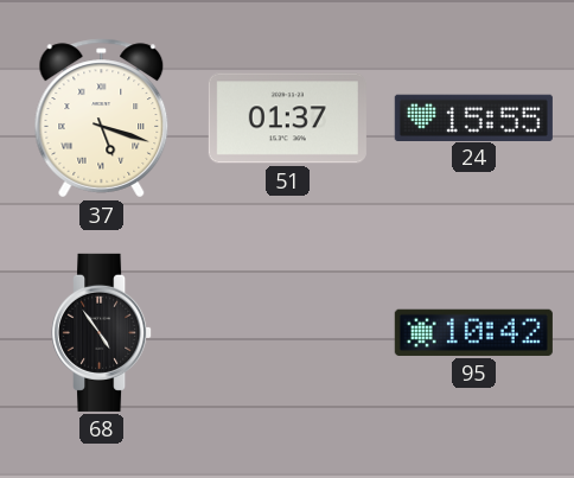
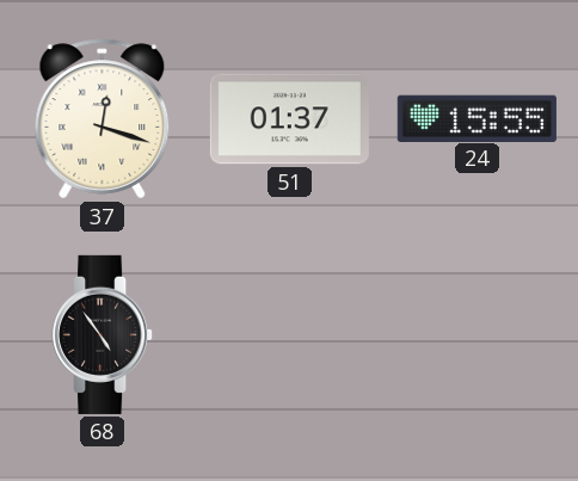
37: 5:18 -> 12:18
95: 10:42 -> none
